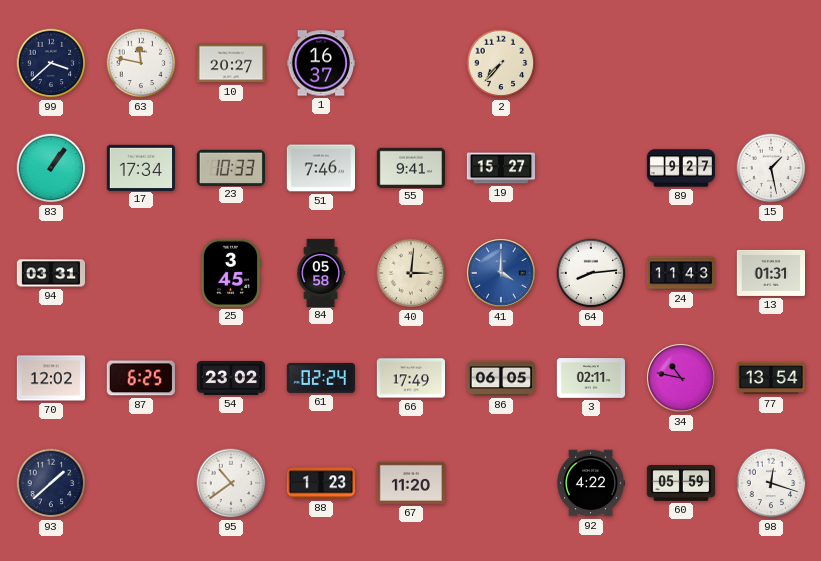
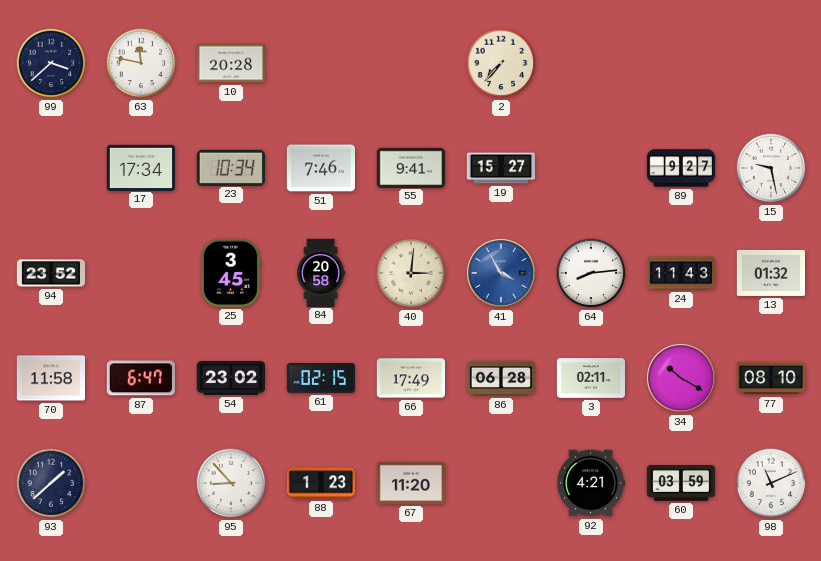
10: 20:27 -> 20:28
1: 16:37 -> none
83: 1:06 -> none
23: 10:33 -> 10:34
15: 1:28 -> 9:28
94: 03:31 -> 23:52
84: 05:58 -> 20:58
41: 4:00 -> 3:55
13: 01:31 -> 01:32
70: 12:02 -> 11:58
87: 6:25 -> 6:47
61: 02:24 -> 02:15
86: 06:05 -> 06:28
34: 10:47 -> 10:20
77: 13:54 -> 08:10
95: 10:39 -> 8:53
92: 4:22 -> 4:21
60: 05:59 -> 03:59
98: 12:18 -> 11:11
